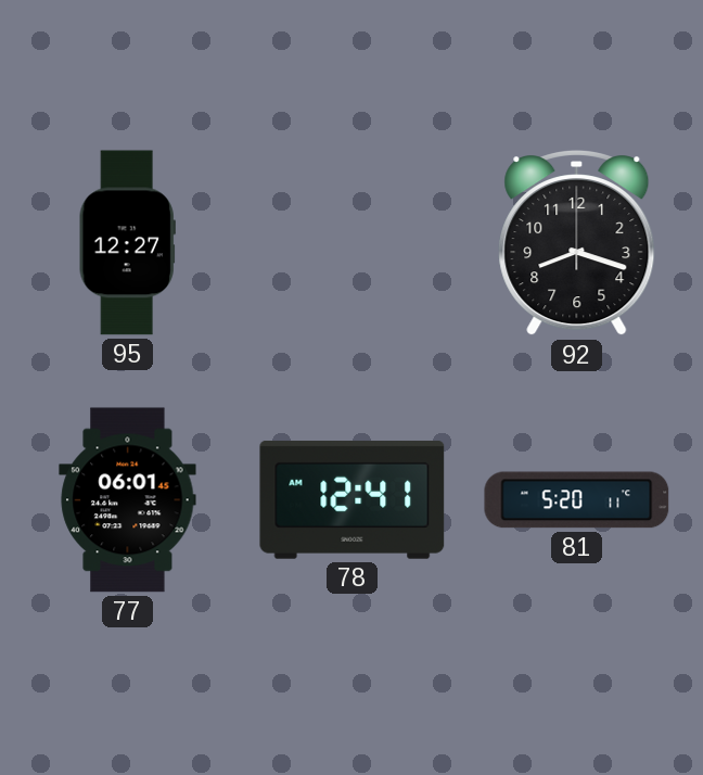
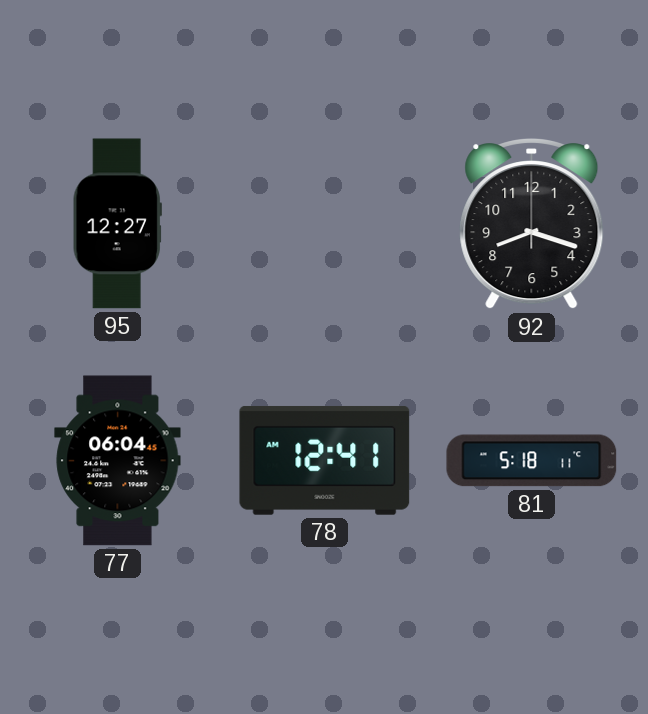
77: 06:01 -> 06:04
81: 5:20 -> 5:18
